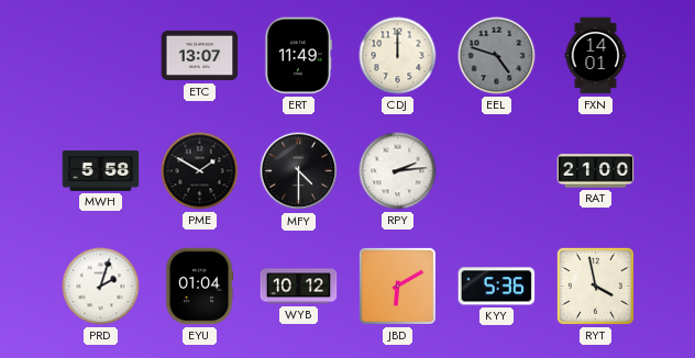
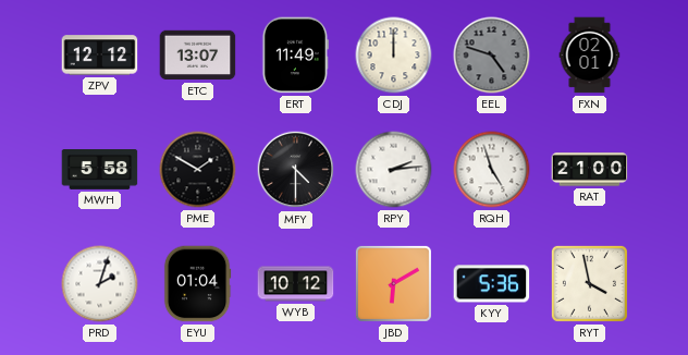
ZPV: none -> 12:12
FXN: 14:01 -> 02:01
RQH: none -> 4:57
